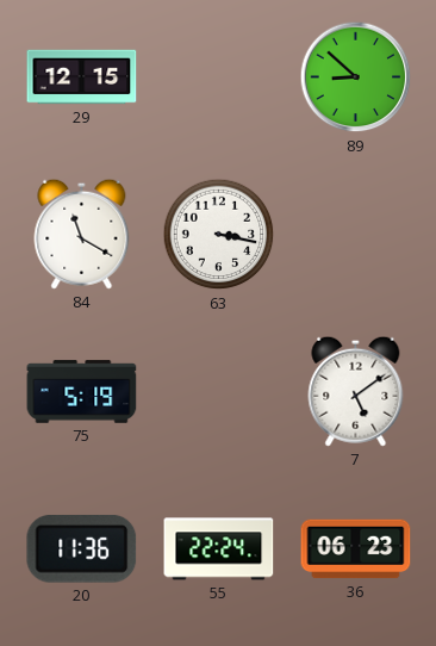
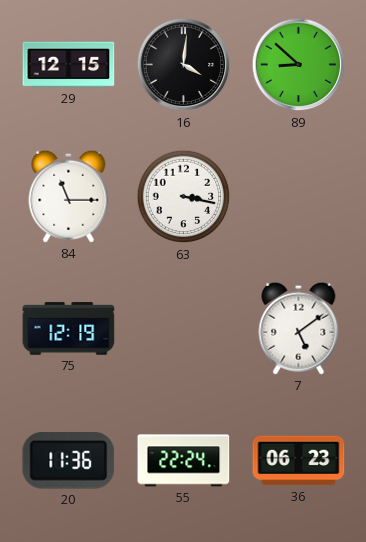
16: none -> 4:01
84: 11:20 -> 11:15
75: 5:19 -> 12:19
